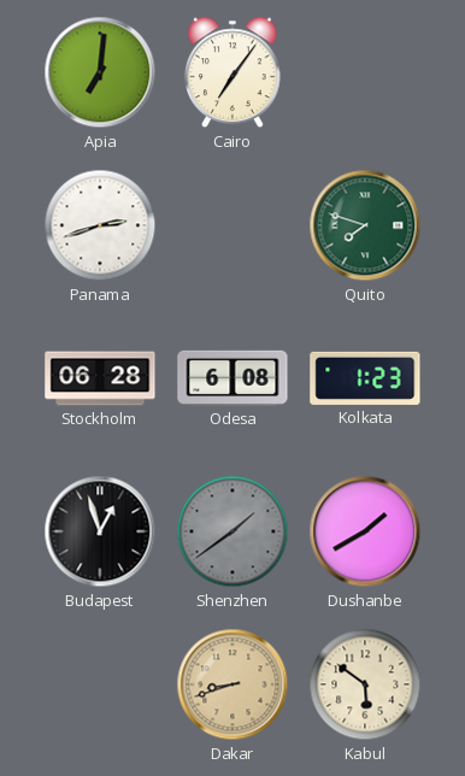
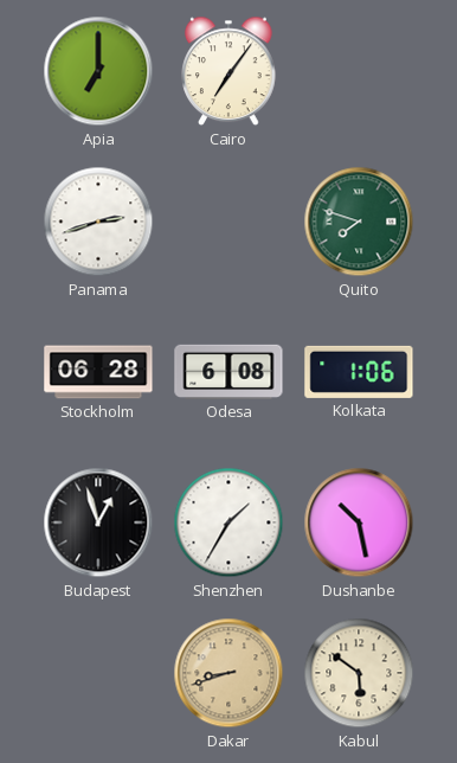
Apia: 7:01 -> 7:00
Kolkata: 1:23 -> 1:06
Shenzhen: 1:39 -> 1:35
Shenzhen dial: grey -> white
Dushanbe: 1:40 -> 10:28
